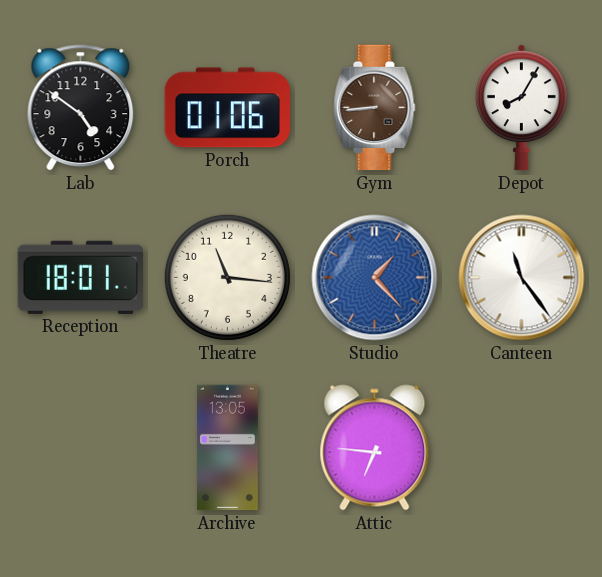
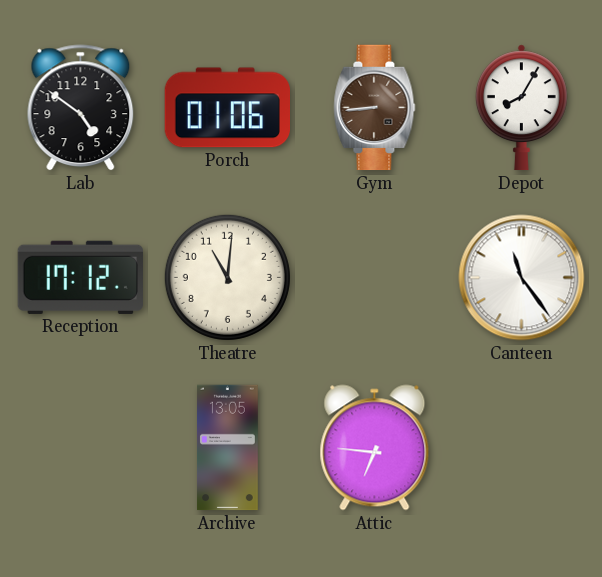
Reception: 18:01 -> 17:12
Theatre: 11:16 -> 11:01
Studio: 1:23 -> none
